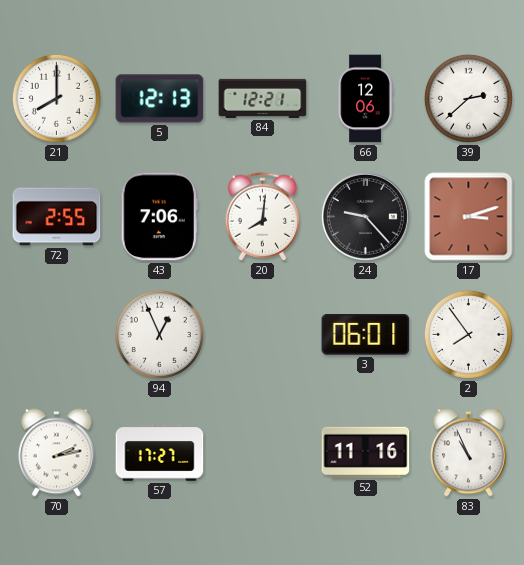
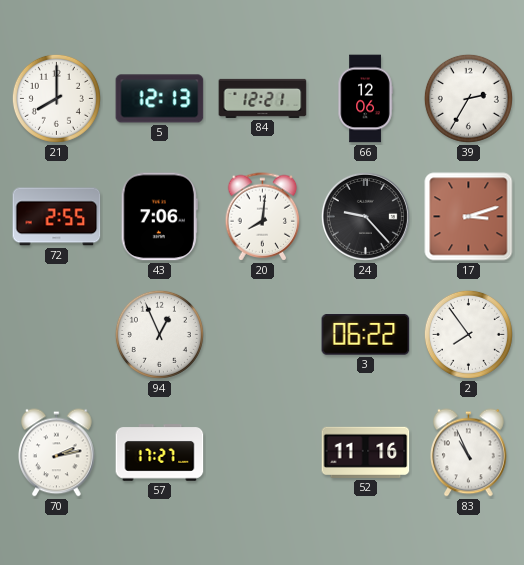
39: 2:38 -> 2:35
3: 06:01 -> 06:22
